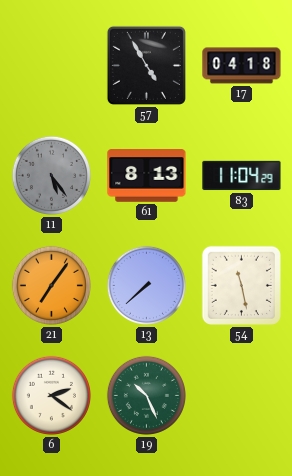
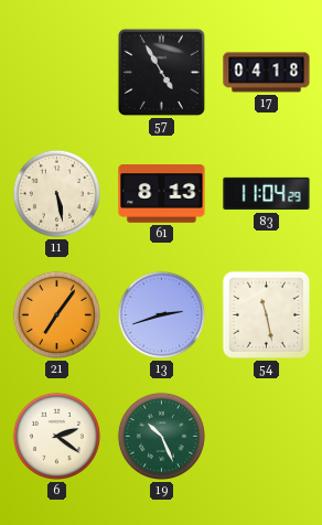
11: 5:24 -> 5:28
11 dial: grey -> cream
13: 7:38 -> 2:42
